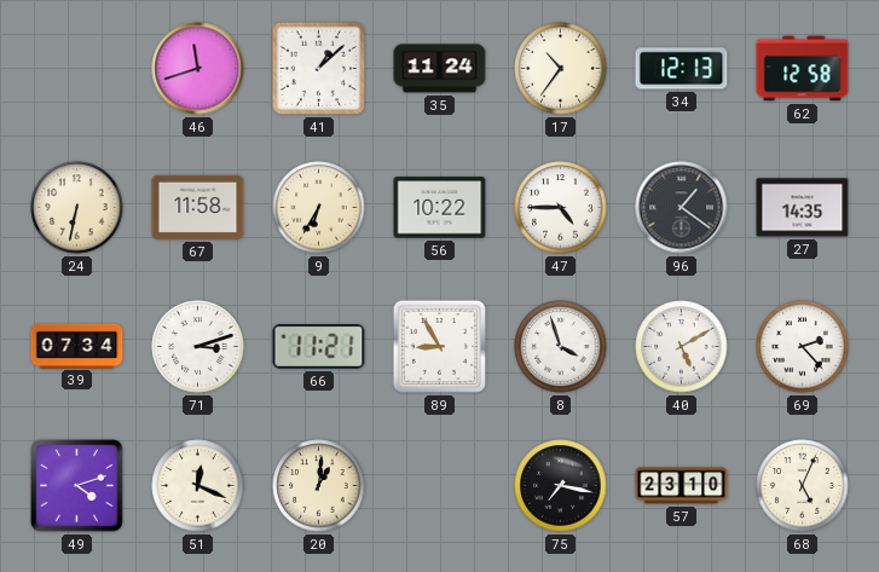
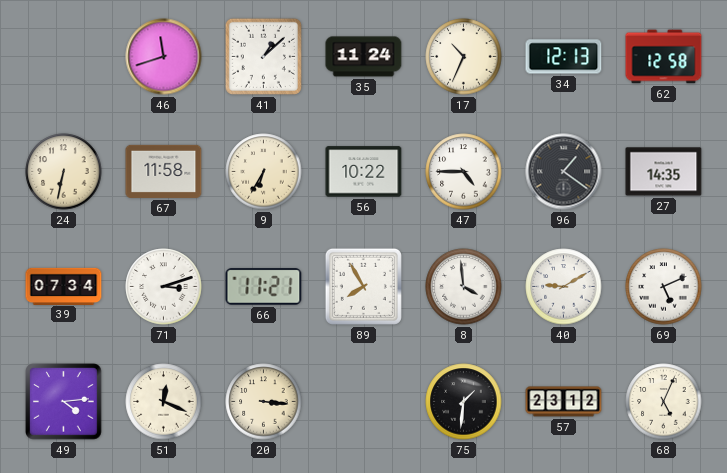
17: 10:36 -> 10:34
89: 8:55 -> 7:55
8: 3:57 -> 3:59
40: 5:10 -> 9:10
69: 2:23 -> 5:11
49: 4:12 -> 4:14
20: 1:01 -> 3:16
75: 7:17 -> 1:31
57: 23:10 -> 23:12
